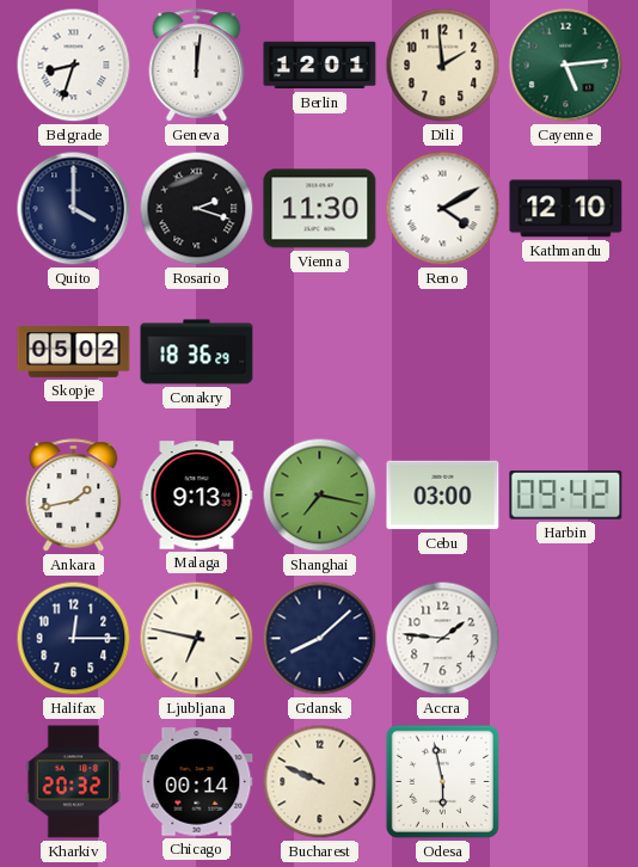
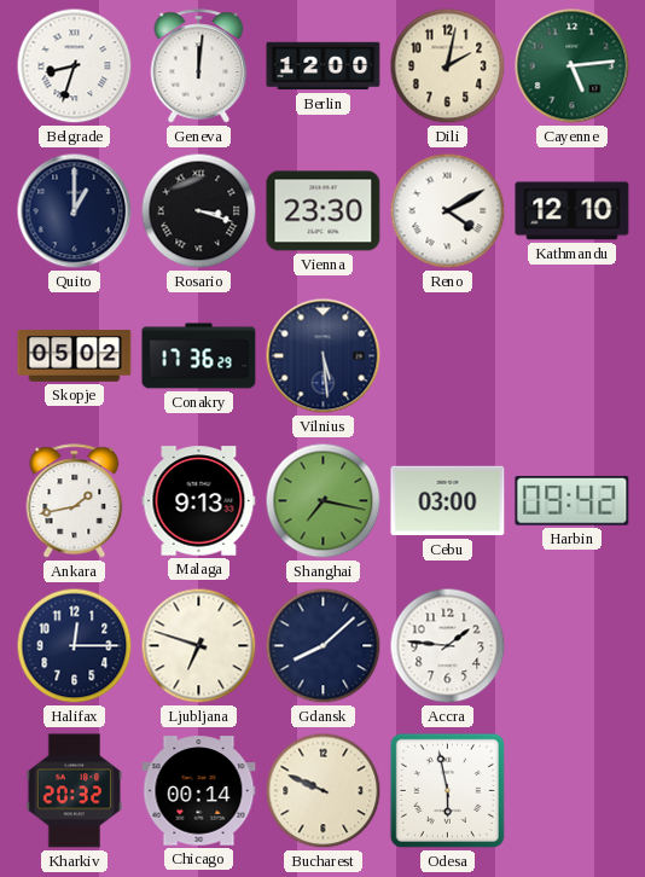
Berlin: 12:01 -> 12:00
Dili: 1:59 -> 2:02
Quito: 4:00 -> 1:00
Rosario: 2:18 -> 3:18
Vienna: 11:30 -> 23:30
Conakry: 18:36 -> 17:36
Vilnius: none -> 5:29
Ljubljana: 6:47 -> 6:48
